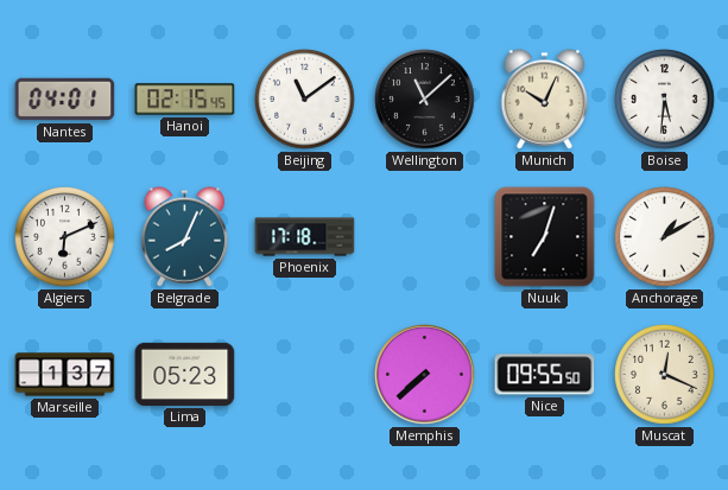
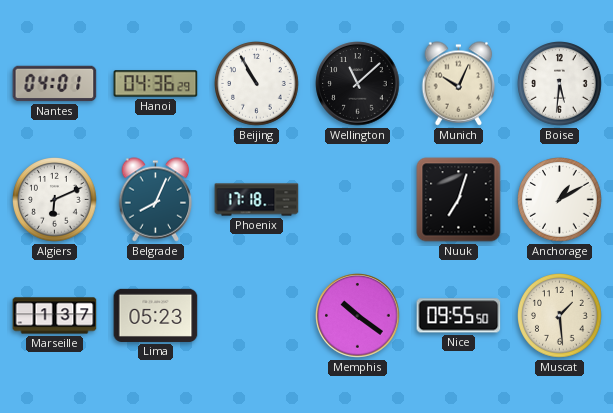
Hanoi: 02:15 -> 04:36
Beijing: 11:09 -> 10:55
Memphis: 7:38 -> 10:21
Muscat: 12:19 -> 1:29
